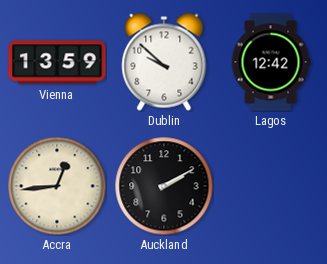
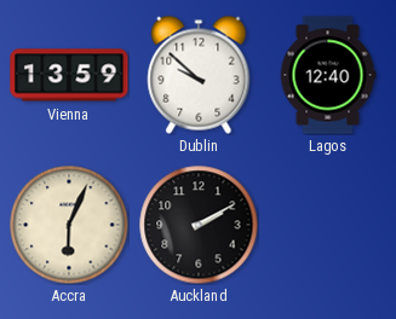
Lagos: 12:42 -> 12:40
Accra: 12:44 -> 6:04
